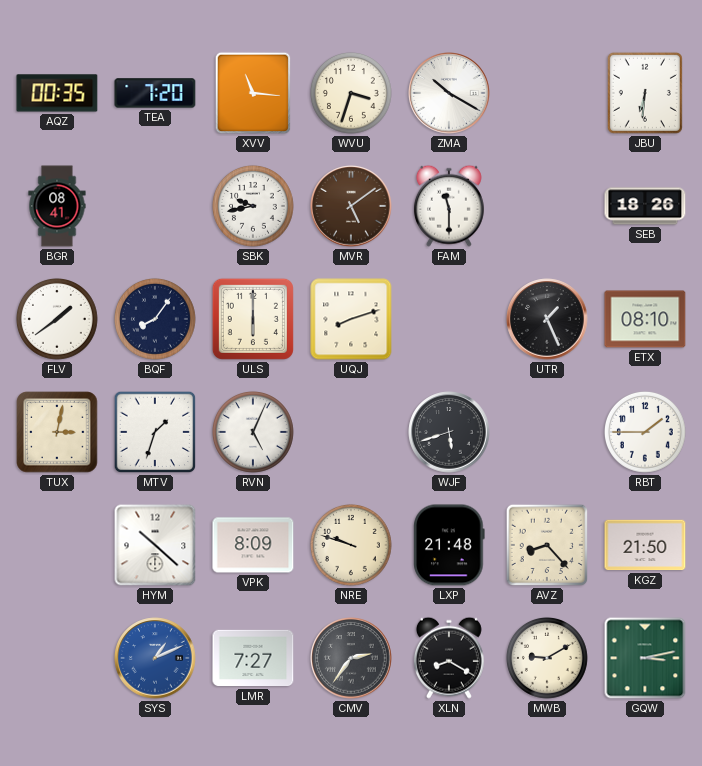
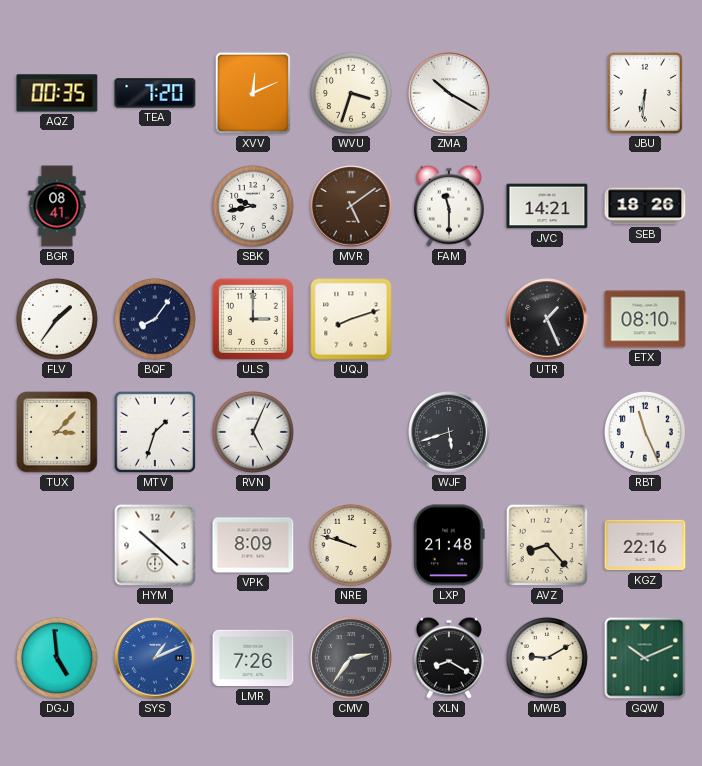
XVV: 11:16 -> 12:11
JVC: none -> 14:21
FLV: 1:39 -> 1:36
ULS: 6:00 -> 3:00
TUX: 3:02 -> 3:07
RBT: 1:45 -> 11:26
KGZ: 21:50 -> 22:16
DGJ: none -> 4:59
LMR: 7:27 -> 7:26
GQW: 3:13 -> 10:11
